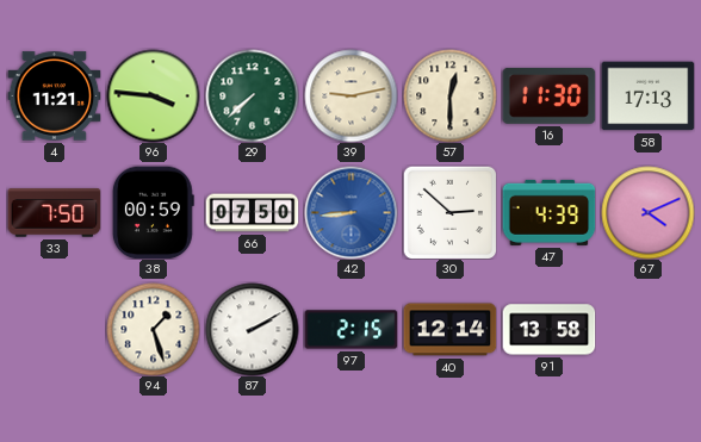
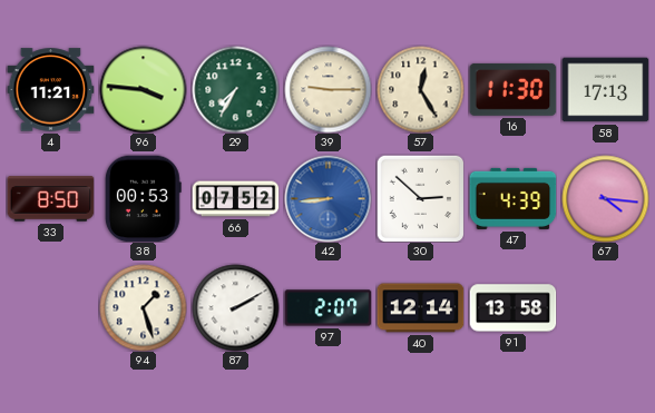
29: 7:38 -> 7:35
39: 9:13 -> 9:15
57: 12:30 -> 12:25
33: 7:50 -> 8:50
38: 00:59 -> 00:53
66: 07:50 -> 07:52
67: 4:11 -> 4:16
97: 2:15 -> 2:07
